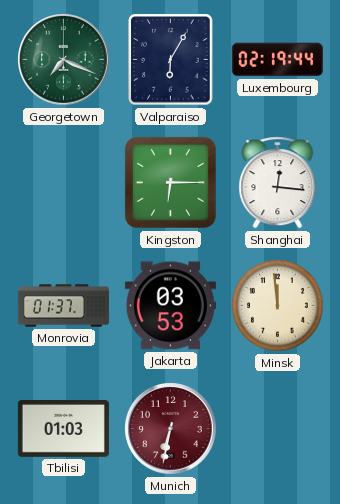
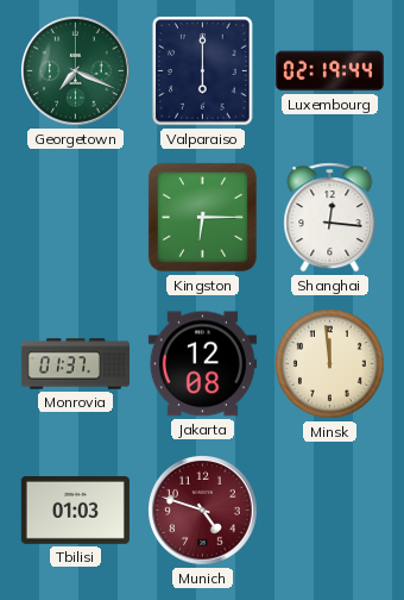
Valparaiso: 6:05 -> 6:00
Jakarta: 03:53 -> 12:08
Munich: 6:32 -> 4:48
